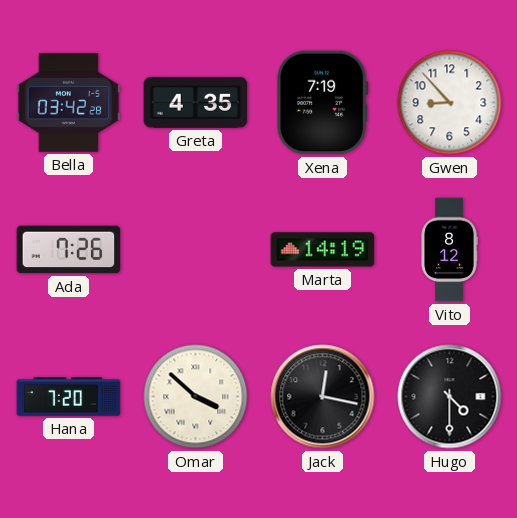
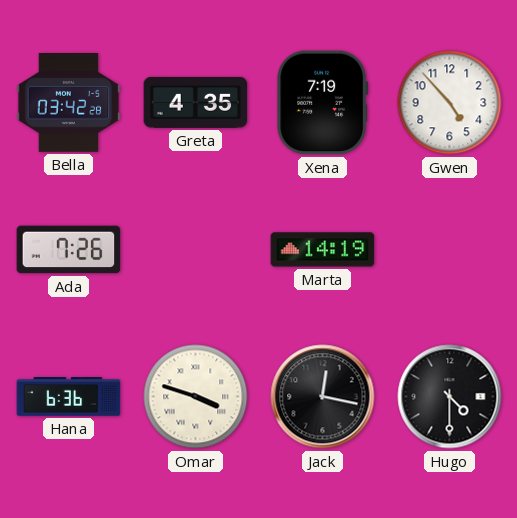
Gwen: 8:53 -> 4:53
Vito: 8:12 -> none
Hana: 7:20 -> 6:36
Omar: 3:52 -> 3:48
